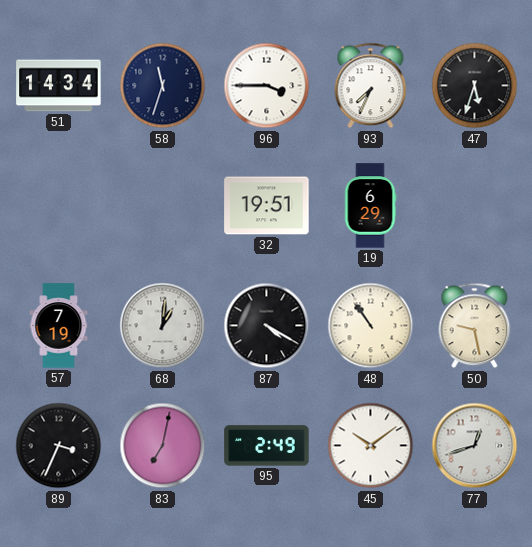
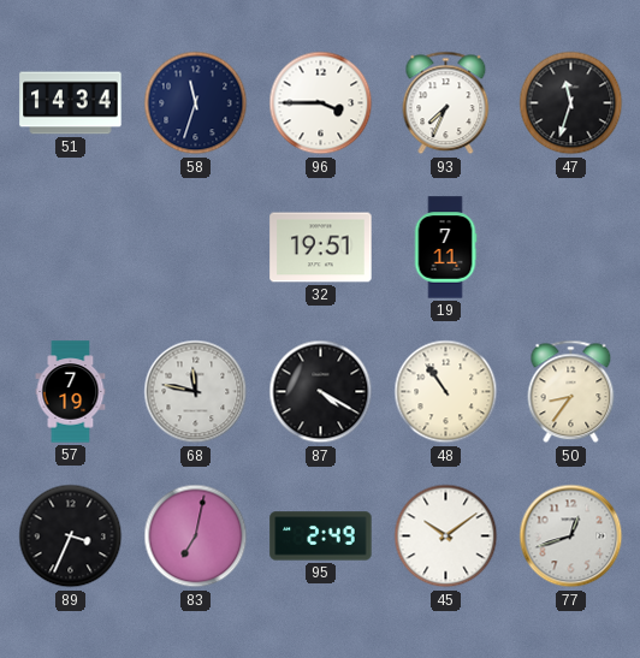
47: 5:33 -> 11:33
19: 6:29 -> 7:11
68: 1:01 -> 11:47
50: 9:28 -> 8:36
